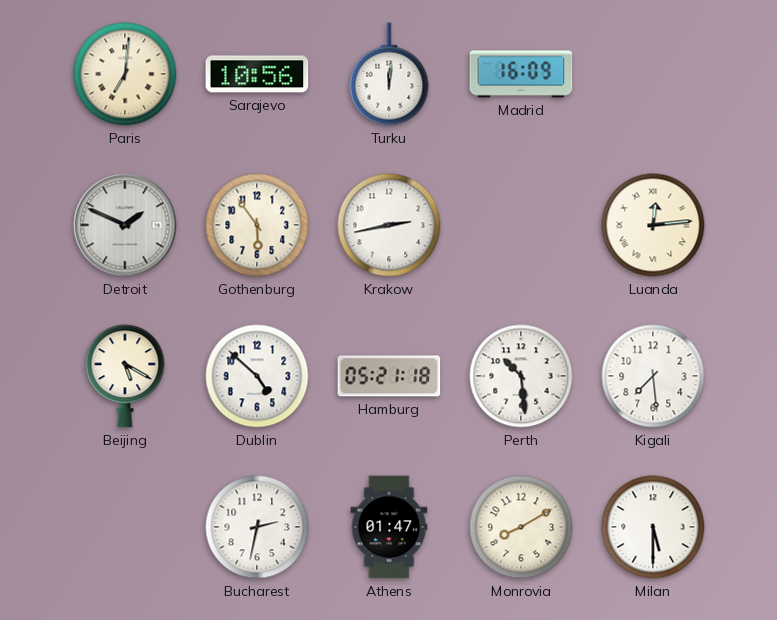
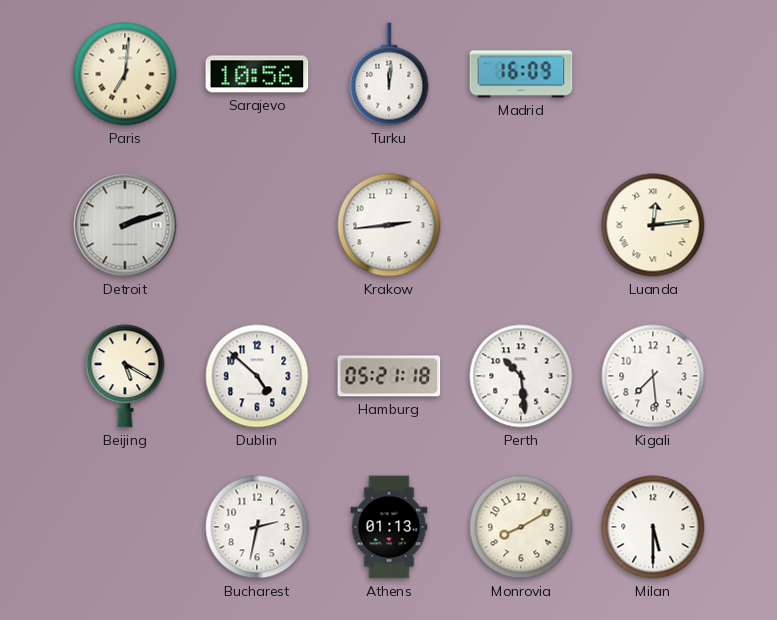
Detroit: 1:49 -> 2:12
Gothenburg: 5:54 -> none
Krakow: 2:43 -> 2:44
Athens: 01:47 -> 01:13
